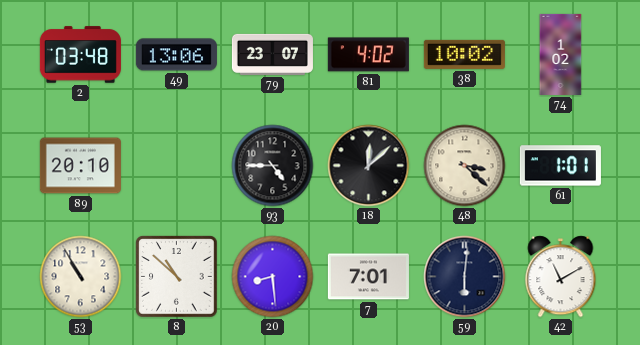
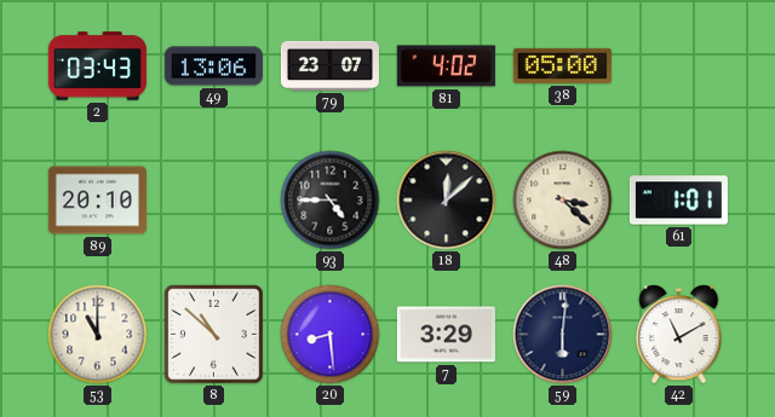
2: 03:48 -> 03:43
38: 10:02 -> 05:00
74: 1:02 -> none
53: 10:55 -> 11:00
7: 7:01 -> 3:29
